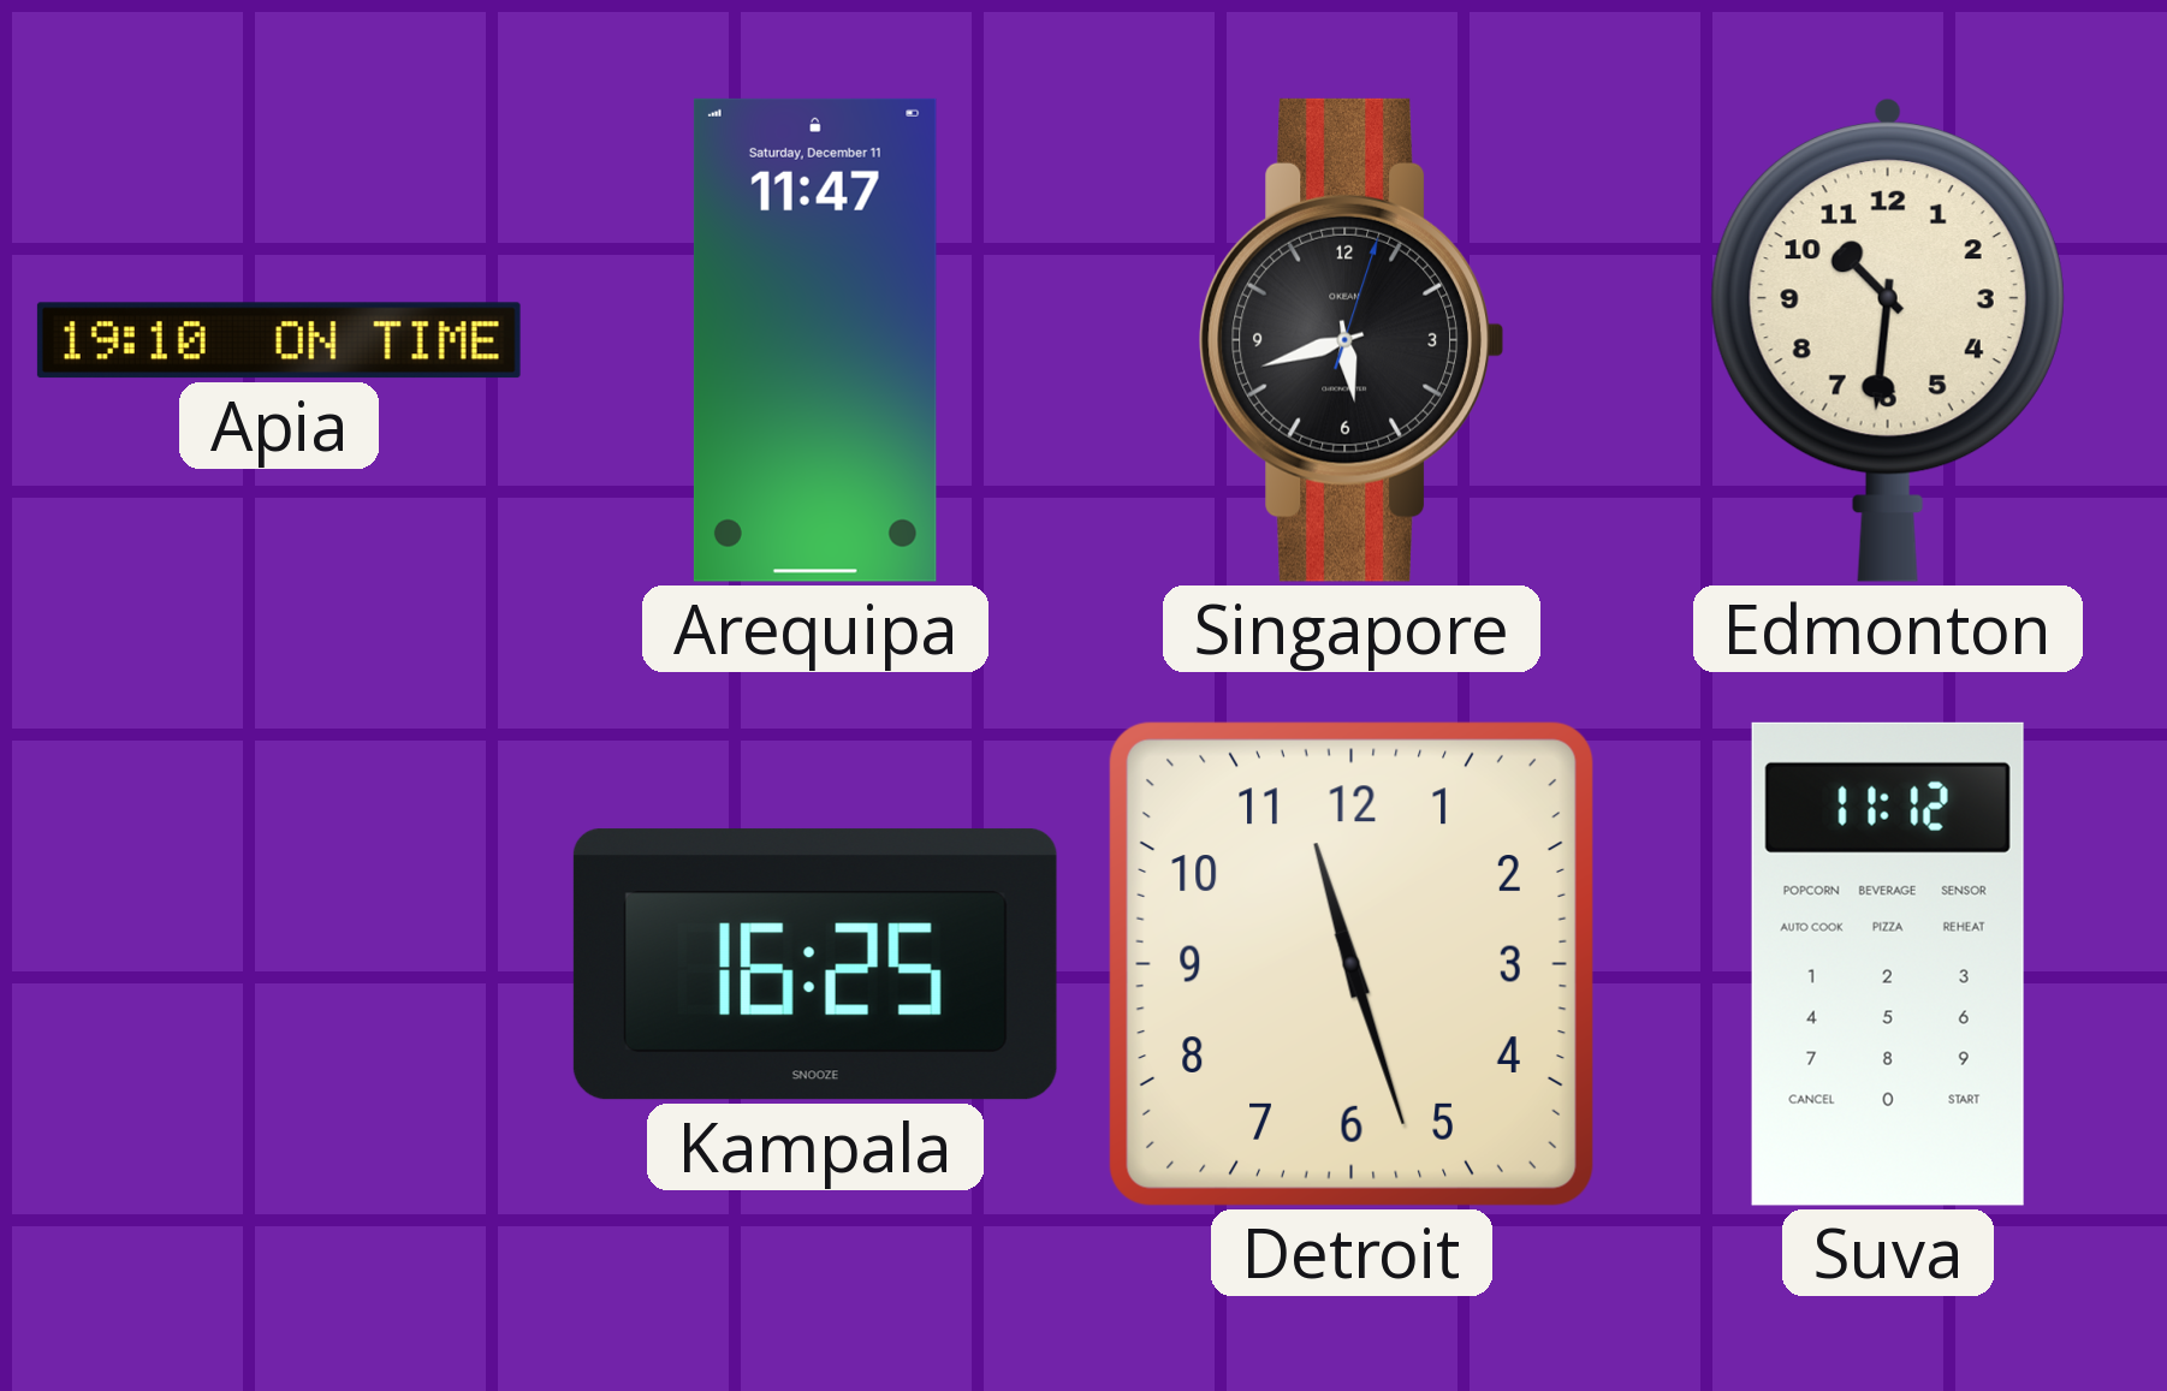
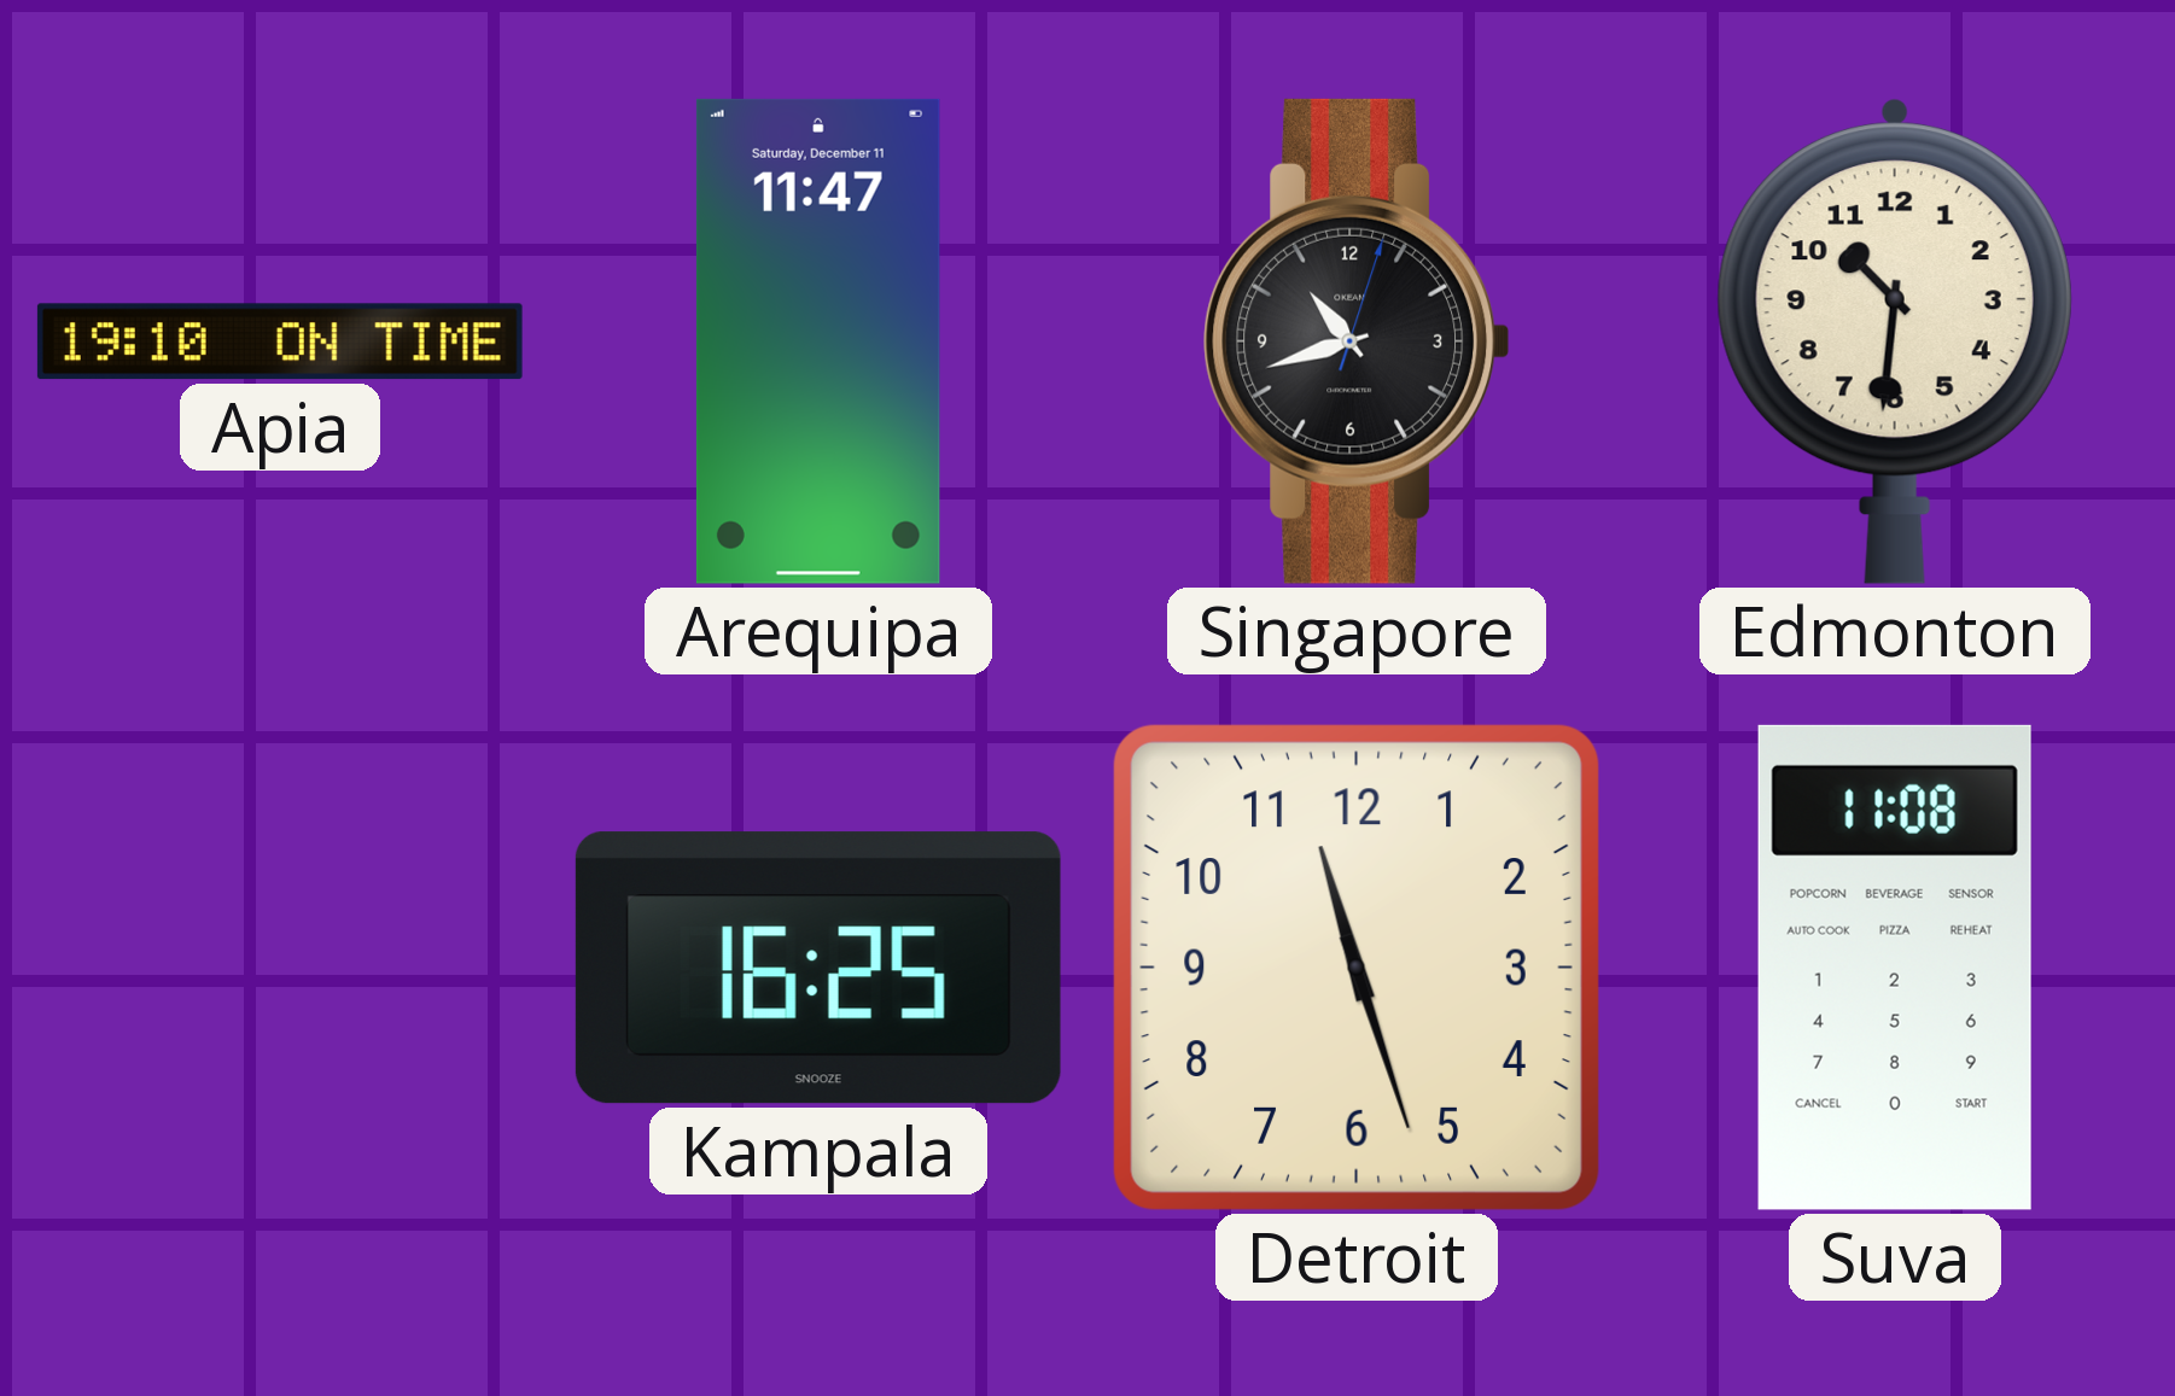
Singapore: 5:42 -> 10:42
Suva: 11:12 -> 11:08
